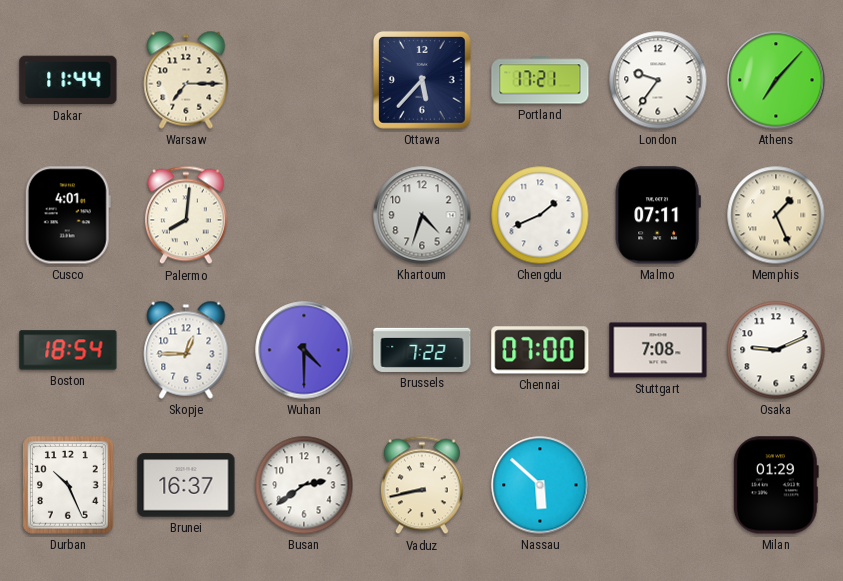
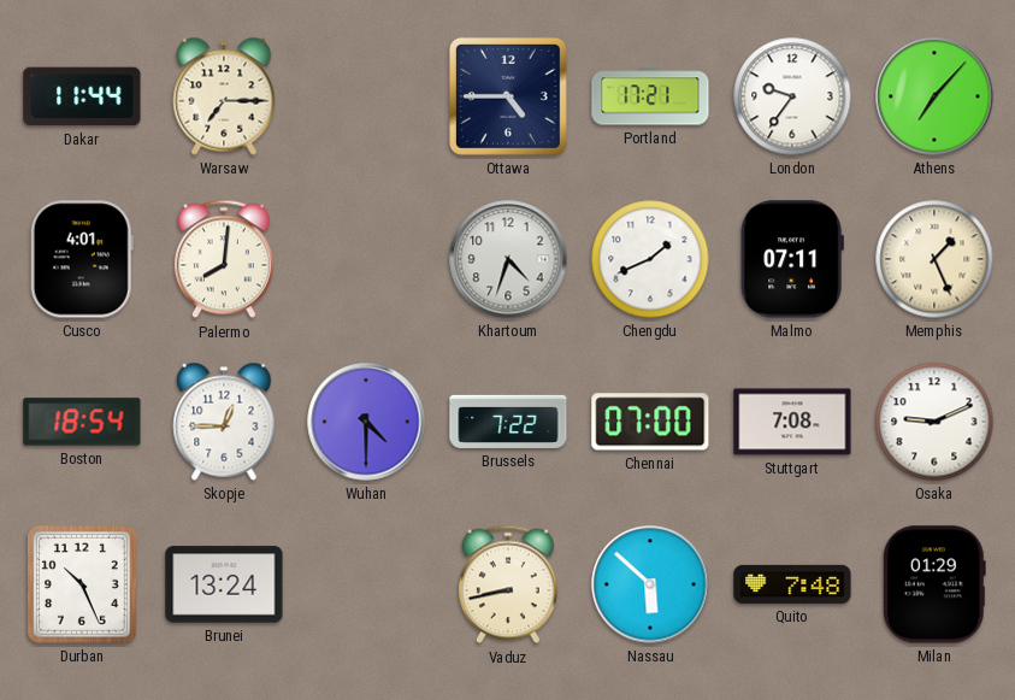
Ottawa: 5:37 -> 4:45
Brunei: 16:37 -> 13:24
Busan: 2:39 -> none
Quito: none -> 7:48
